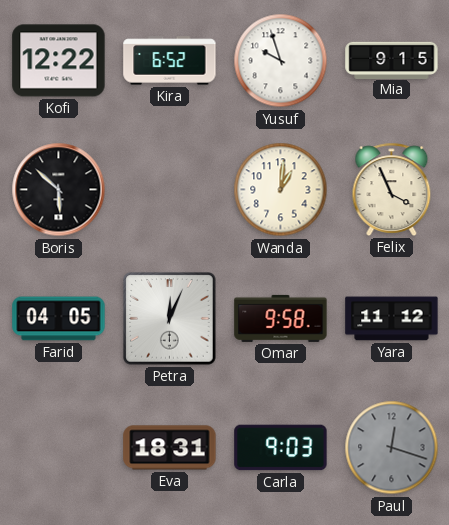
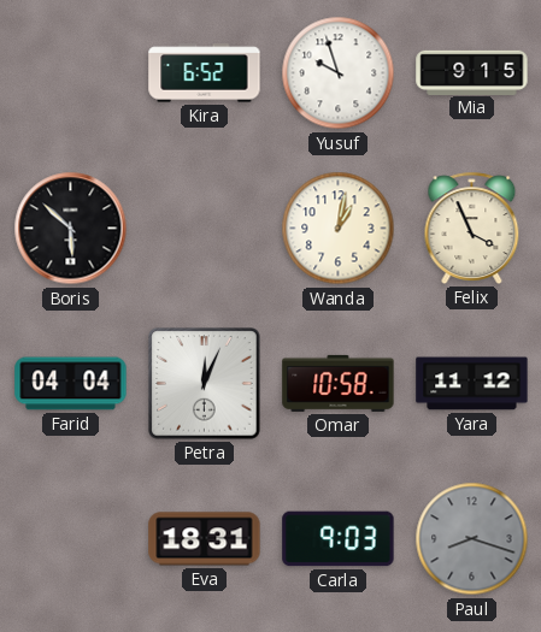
Kofi: 12:22 -> none
Wanda: 1:01 -> 1:02
Farid: 04:05 -> 04:04
Omar: 9:58 -> 10:58
Paul: 12:18 -> 8:18
